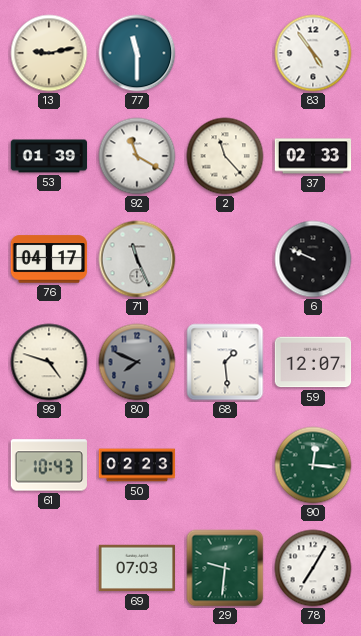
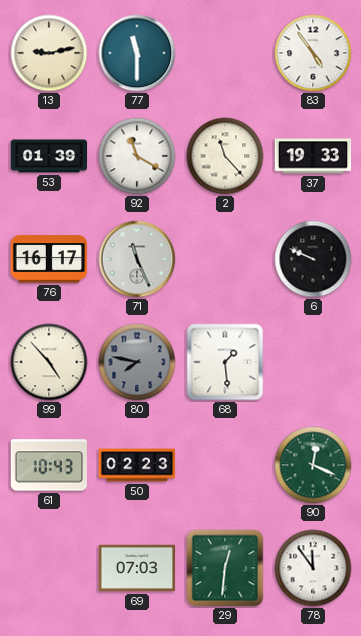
37: 02:33 -> 19:33
76: 04:17 -> 16:17
99: 4:48 -> 4:53
80: 7:49 -> 7:47
59: 12:07 -> none
90: 12:16 -> 12:19
29: 9:31 -> 12:31
78: 7:05 -> 11:54
